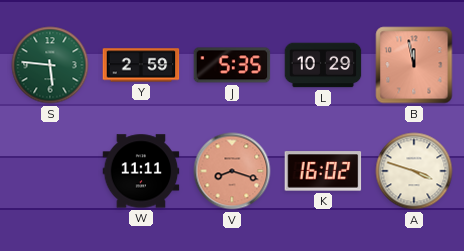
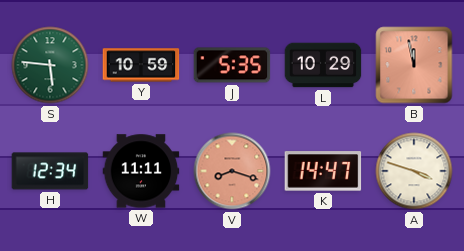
Y: 2:59 -> 10:59
H: none -> 12:34
K: 16:02 -> 14:47
